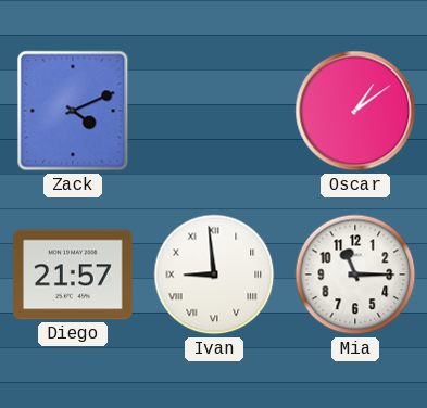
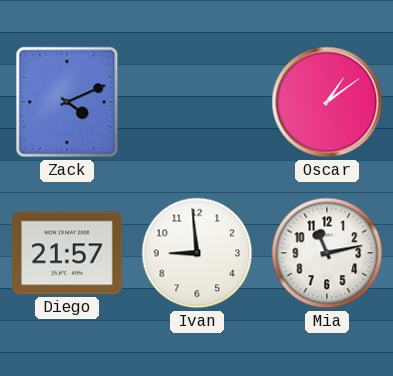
Ivan numerals: Roman -> Arabic
Mia: 11:15 -> 11:13
